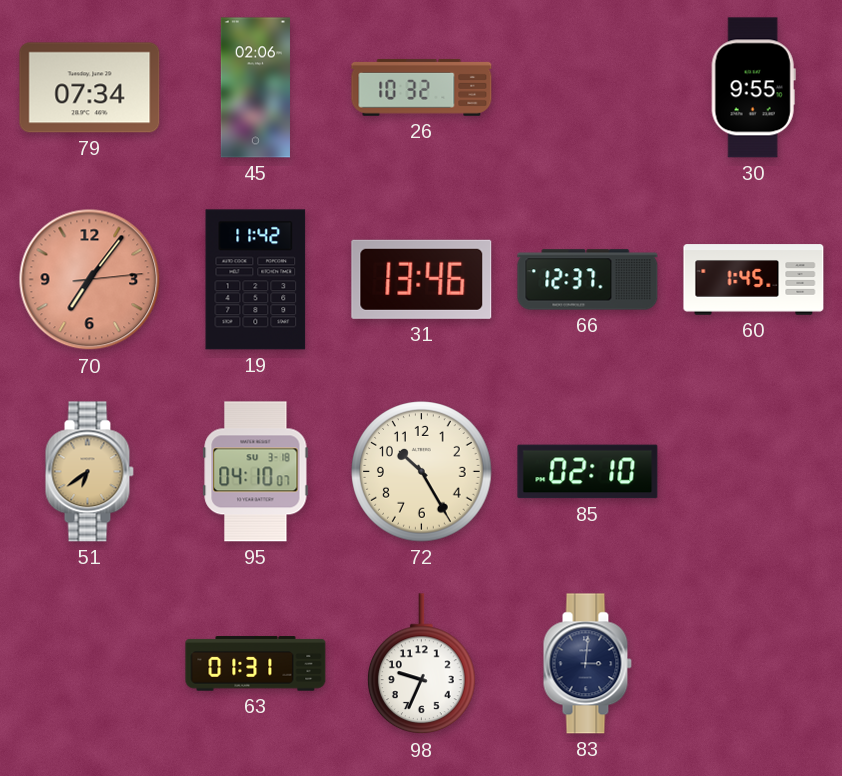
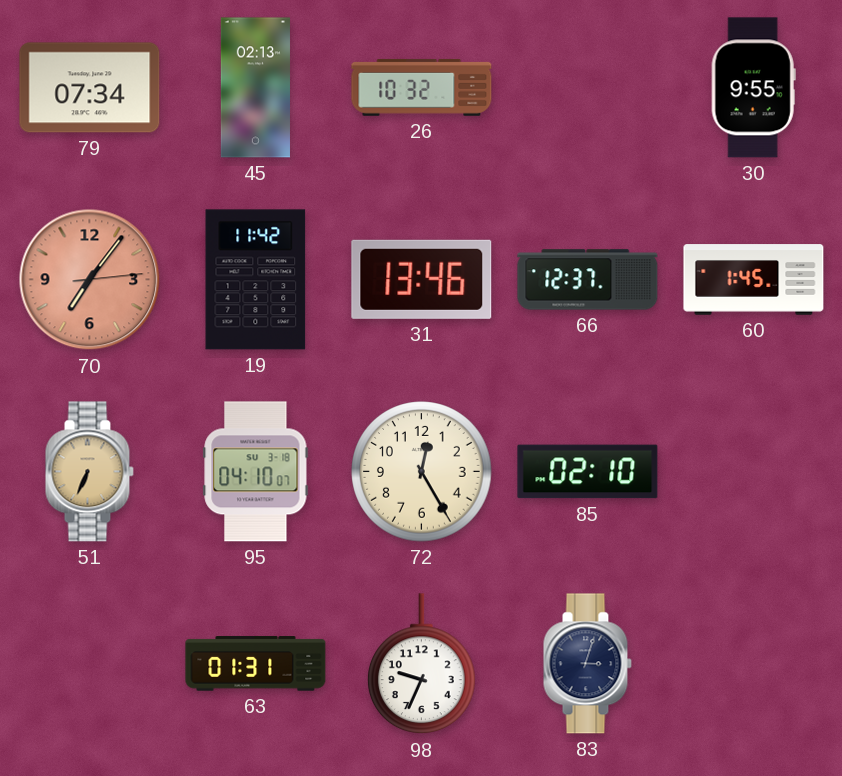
45: 02:06 -> 02:13
51: 6:39 -> 6:34
72: 10:25 -> 12:25
83: 3:01 -> 3:03
